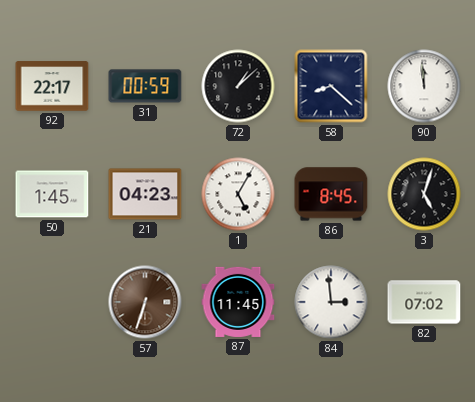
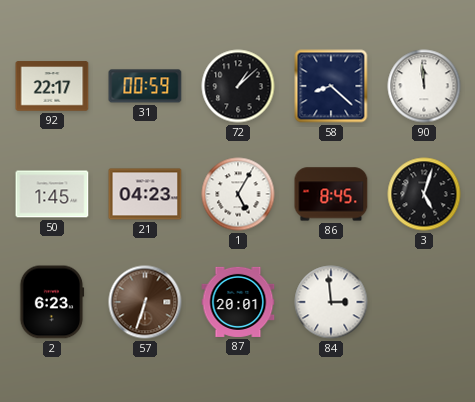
2: none -> 6:23
87: 11:45 -> 20:01
82: 07:02 -> none
